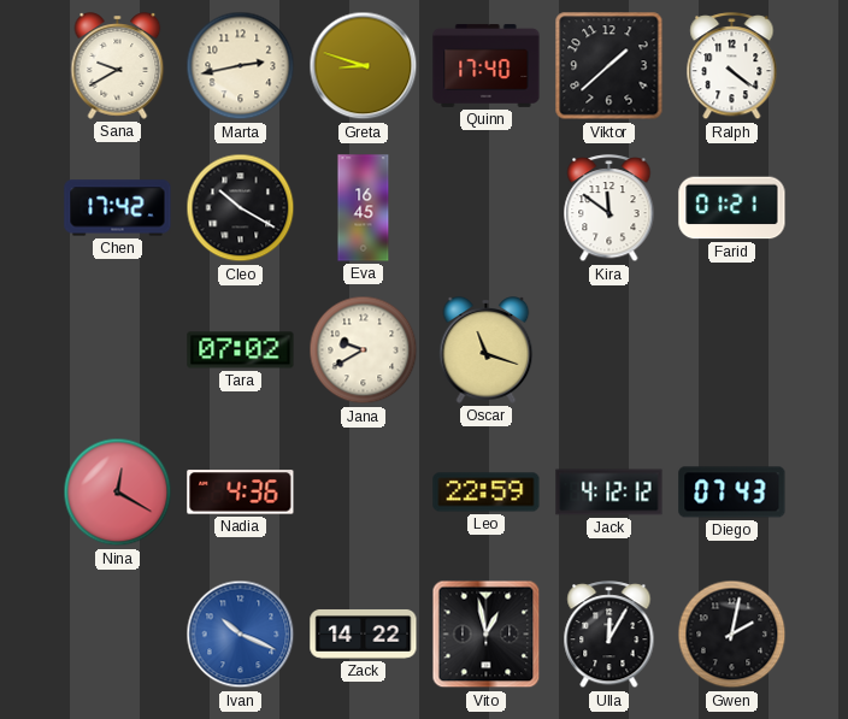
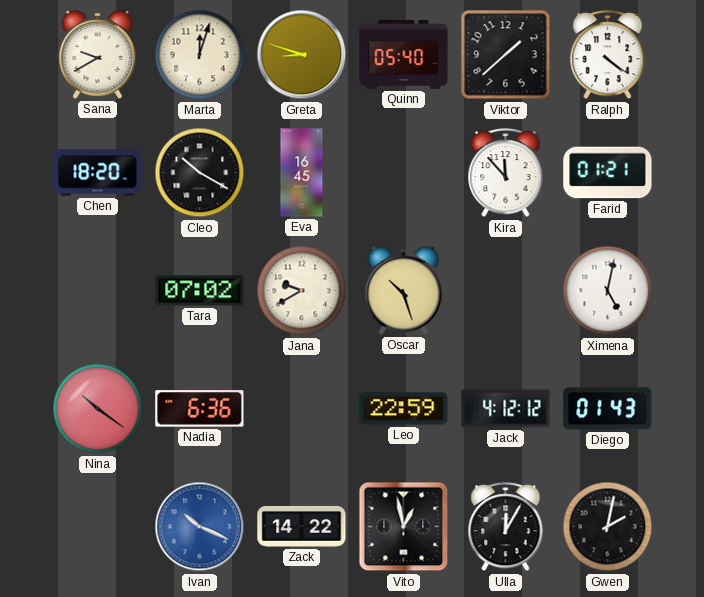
Marta: 2:43 -> 12:03
Quinn: 17:40 -> 05:40
Chen: 17:42 -> 18:20
Kira: 11:51 -> 11:53
Oscar: 11:18 -> 10:27
Ximena: none -> 5:02
Nina: 12:20 -> 10:21
Nadia: 4:36 -> 6:36
Diego: 07:43 -> 01:43
